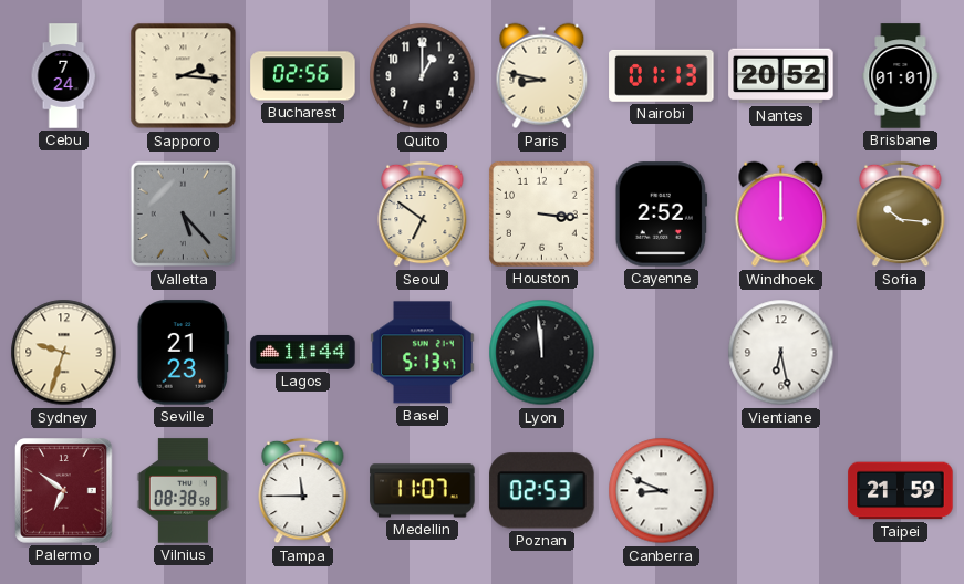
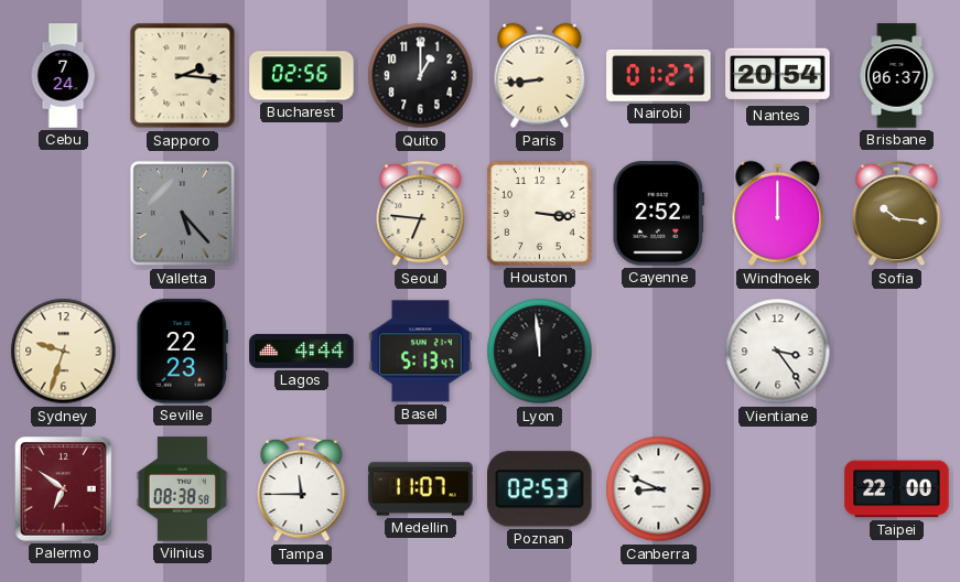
Paris: 8:47 -> 8:44
Nairobi: 01:13 -> 01:27
Nantes: 20:52 -> 20:54
Brisbane: 01:01 -> 06:37
Seoul: 6:51 -> 6:46
Seville: 21:23 -> 22:23
Lagos: 11:44 -> 4:44
Vientiane: 6:28 -> 3:24
Taipei: 21:59 -> 22:00
